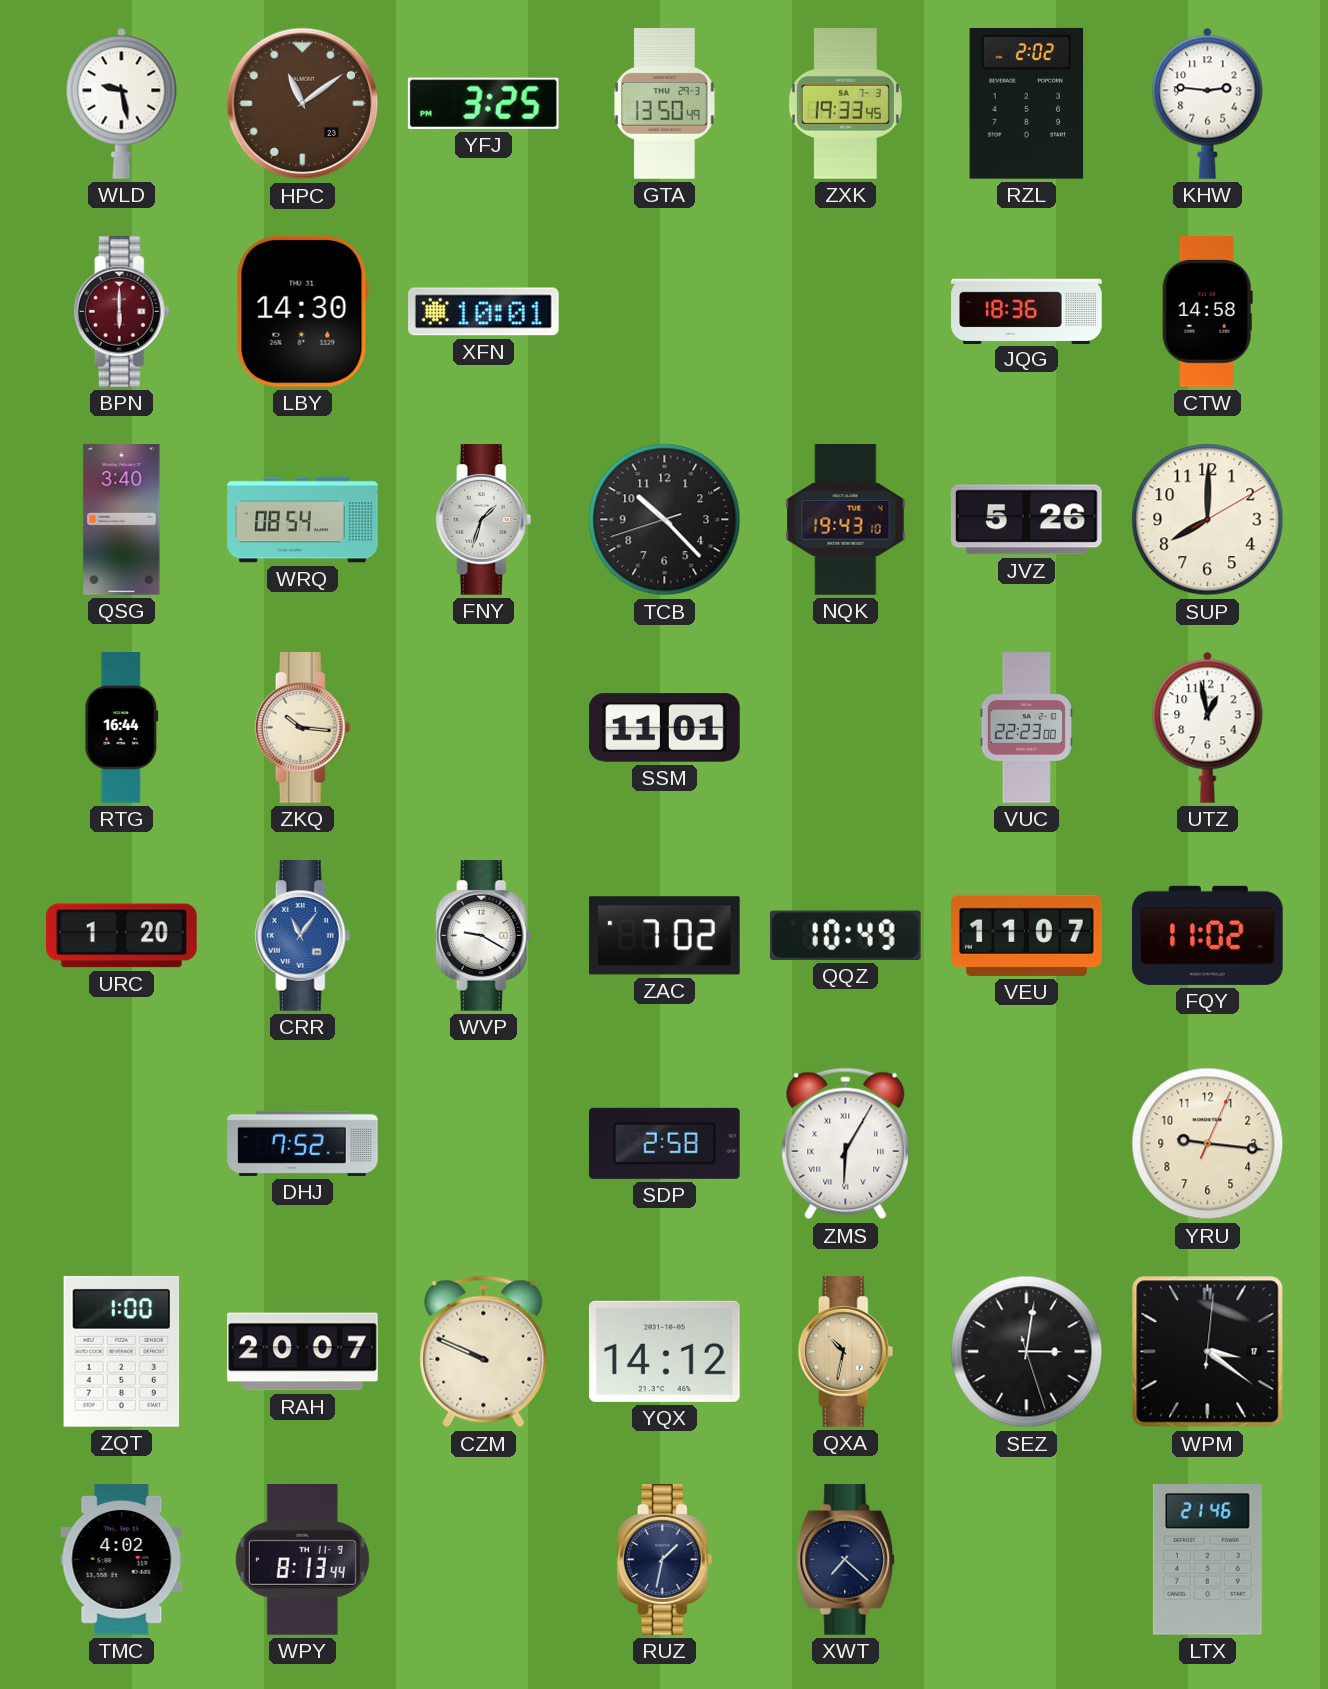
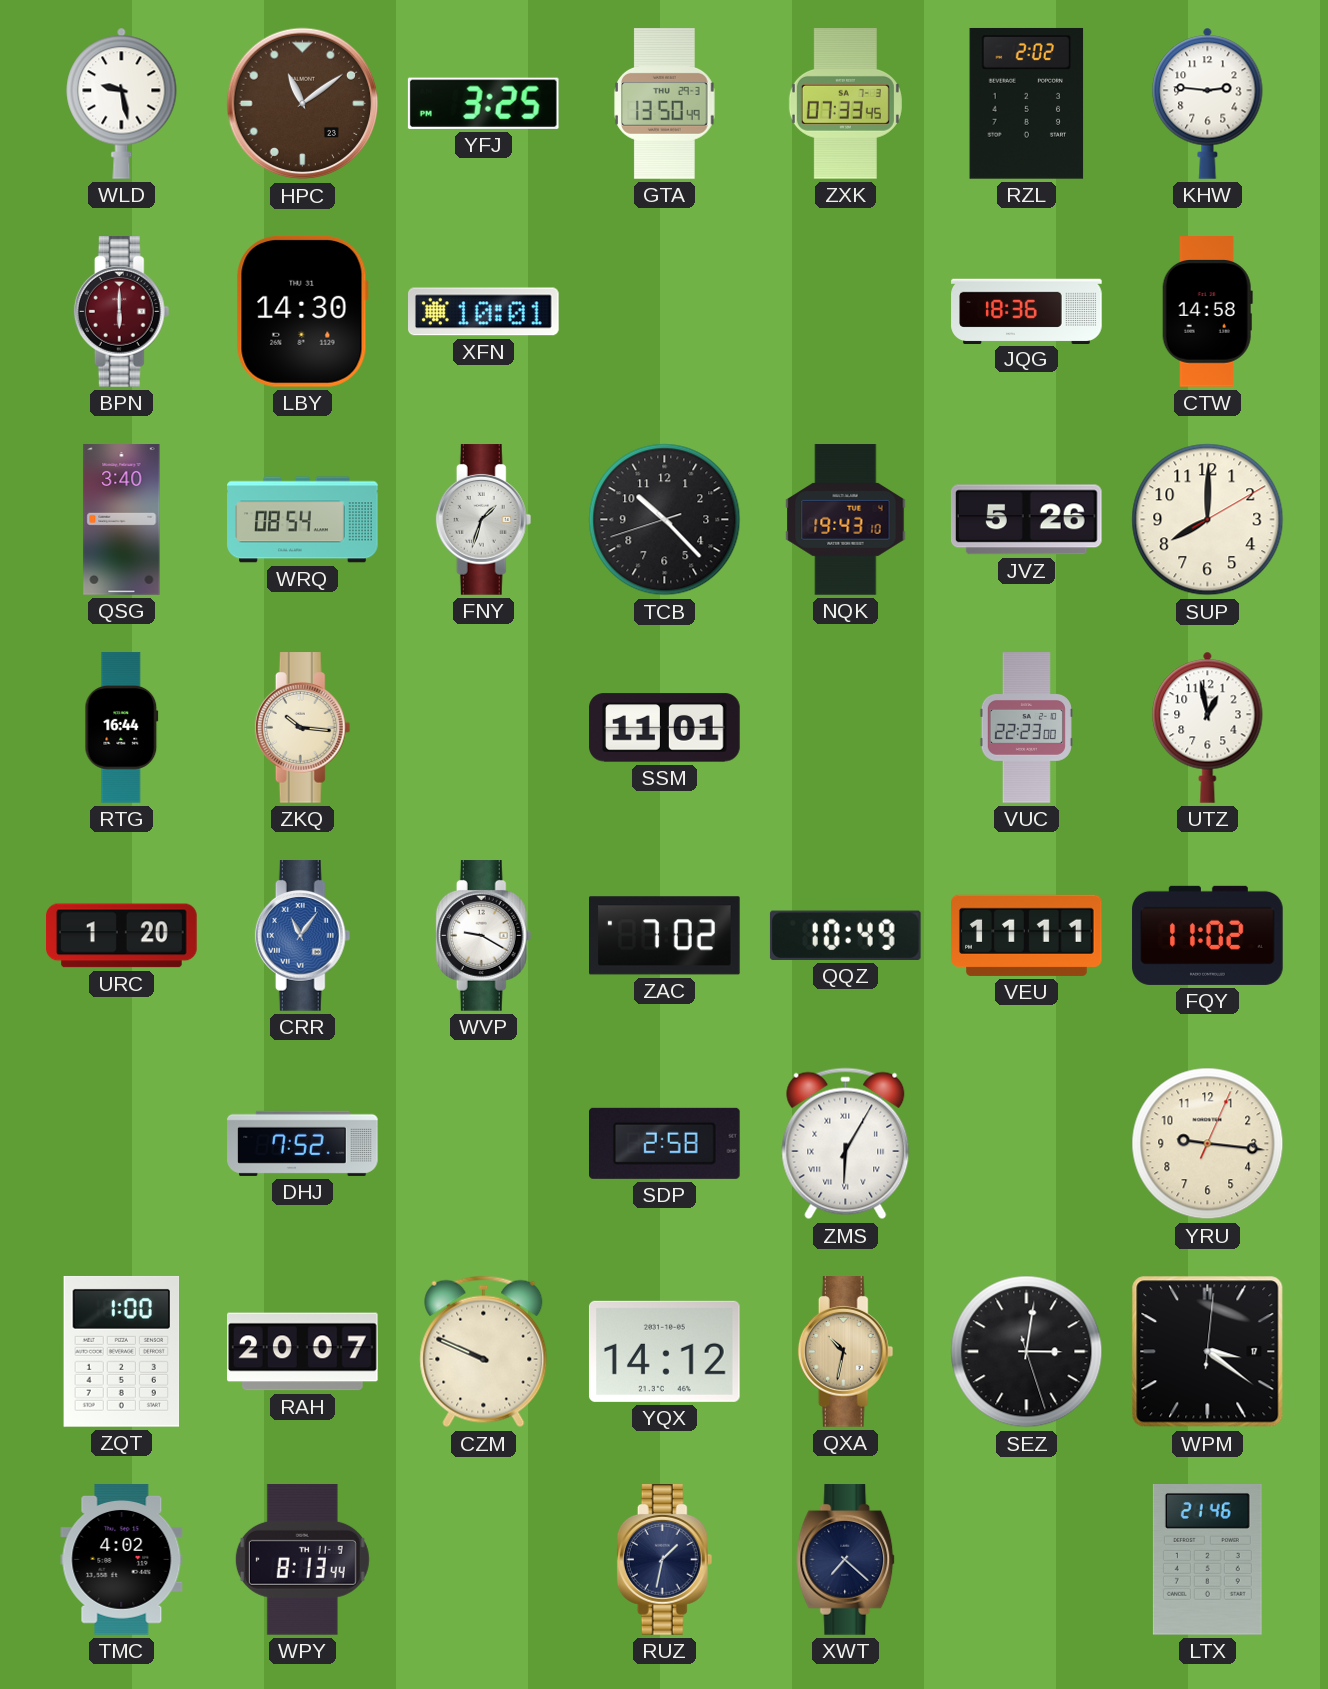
ZXK: 19:33 -> 07:33
VEU: 11:07 -> 11:11
